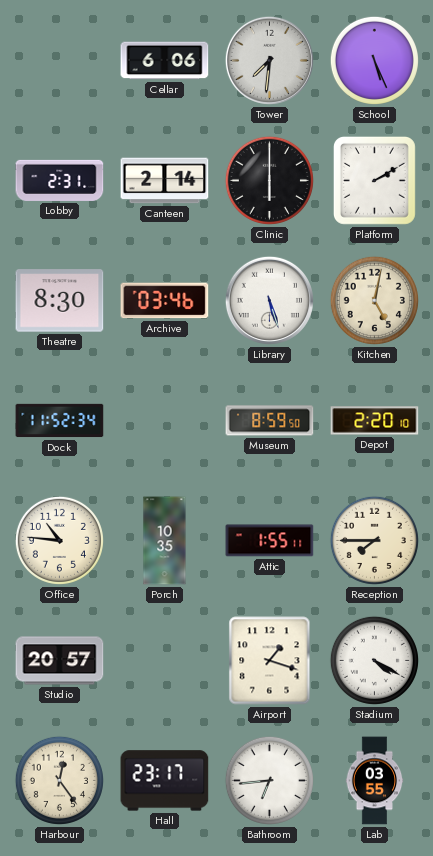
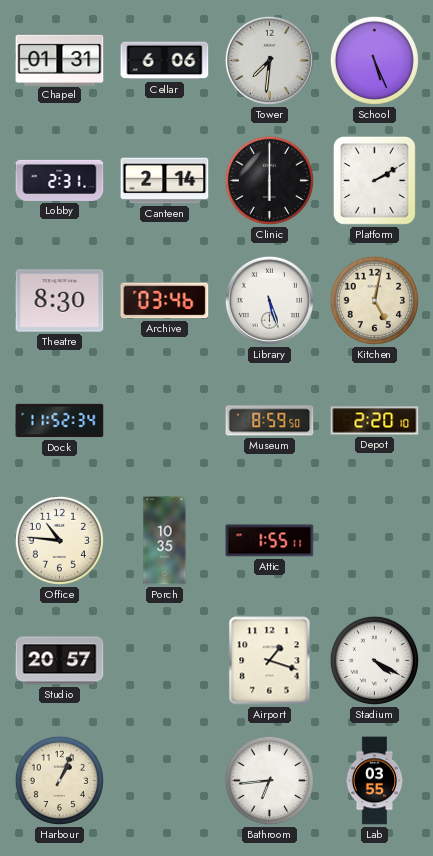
Chapel: none -> 01:31
Reception: 7:45 -> none
Harbour: 12:24 -> 1:04
Hall: 23:17 -> none
